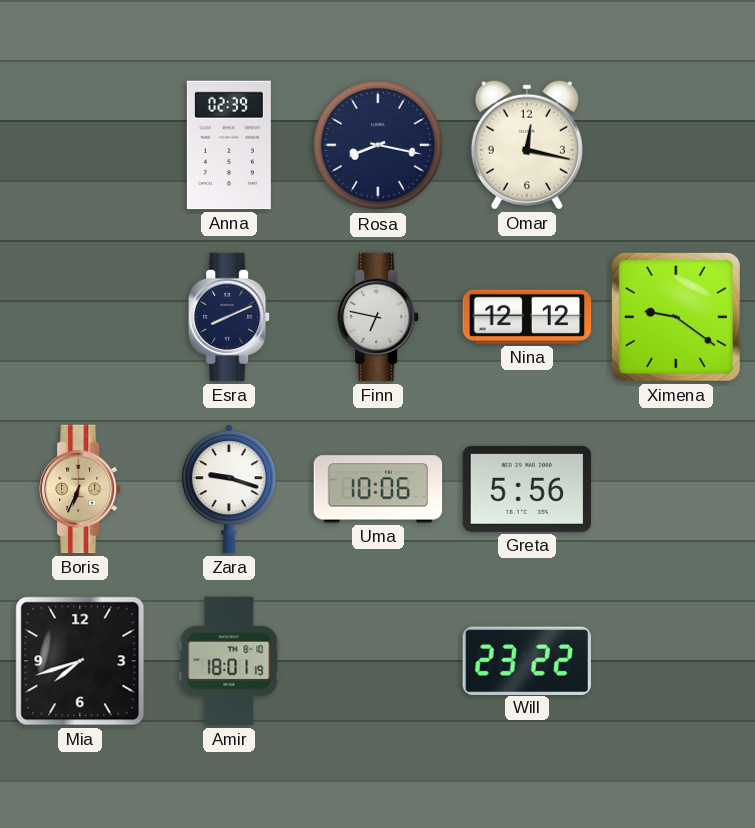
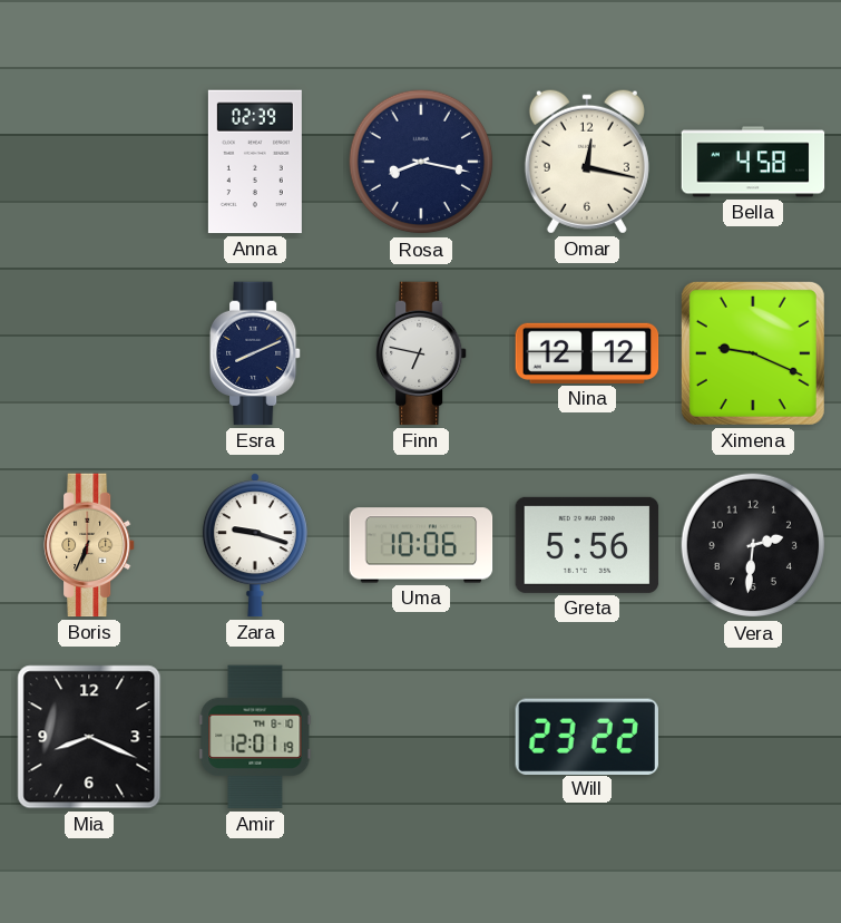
Bella: none -> 4:58
Ximena: 9:21 -> 9:19
Vera: none -> 2:31
Mia: 7:42 -> 8:19
Amir: 18:01 -> 12:01
